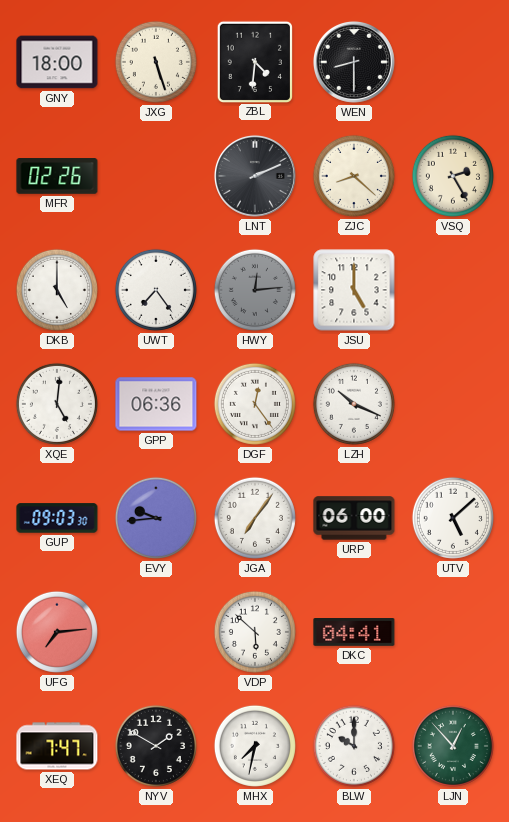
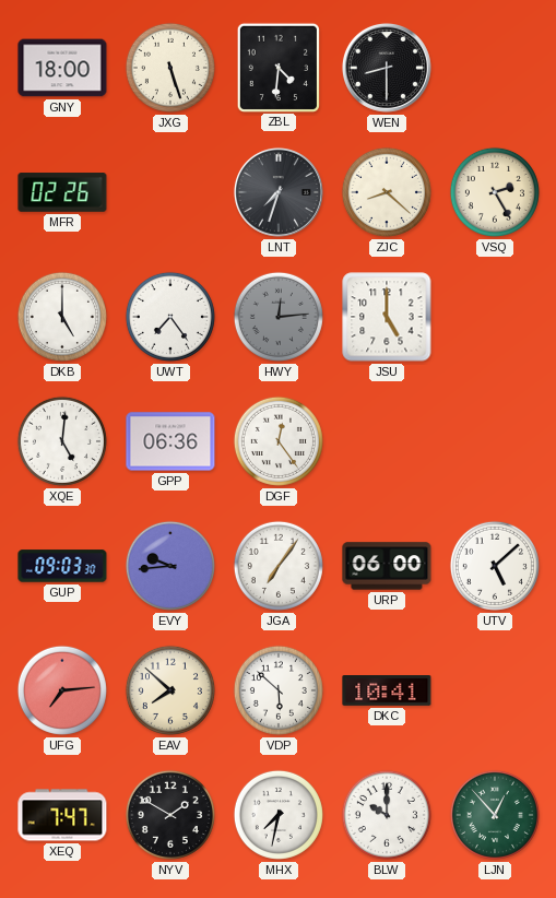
LNT: 2:11 -> 7:33
LZH: 10:19 -> none
EAV: none -> 7:52
DKC: 04:41 -> 10:41
